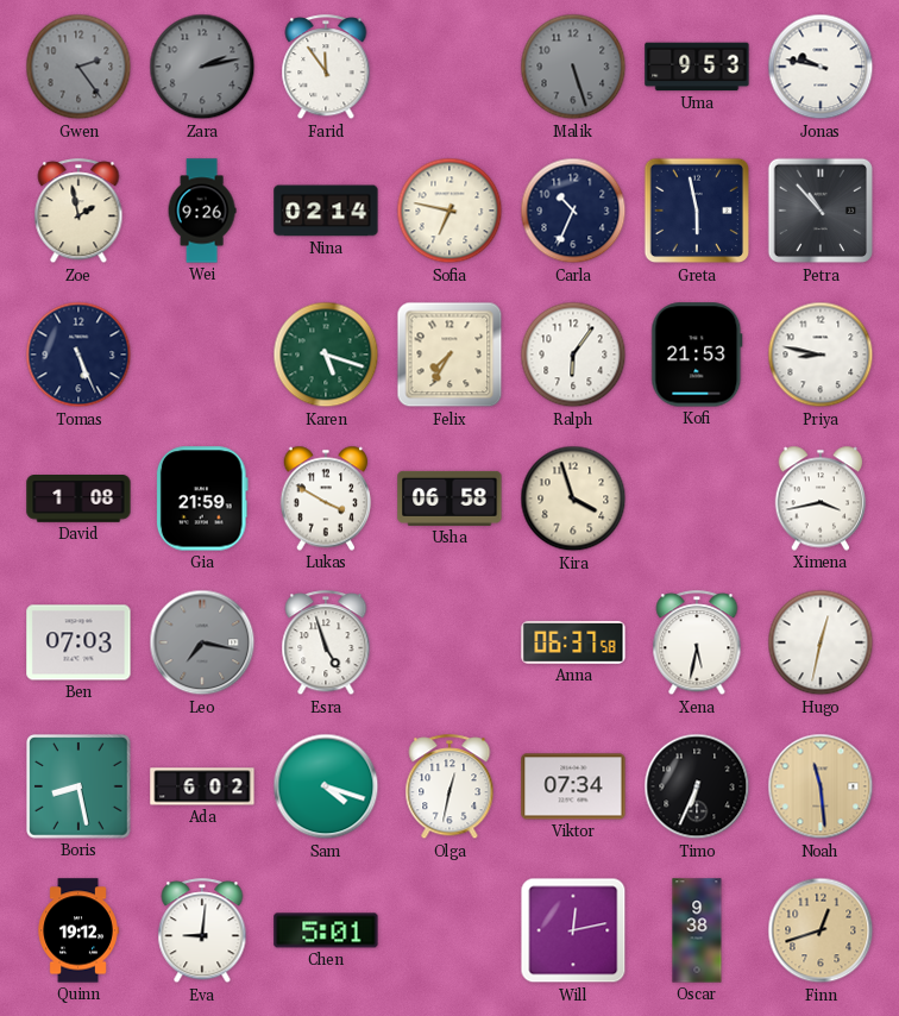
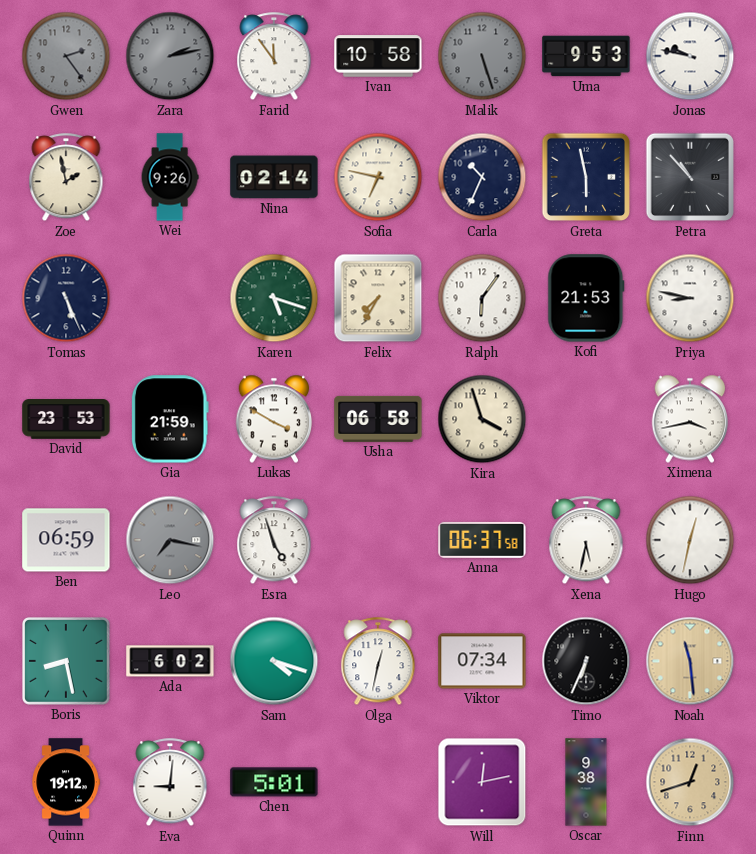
Ivan: none -> 10:58
David: 1:08 -> 23:53
Ben: 07:03 -> 06:59
